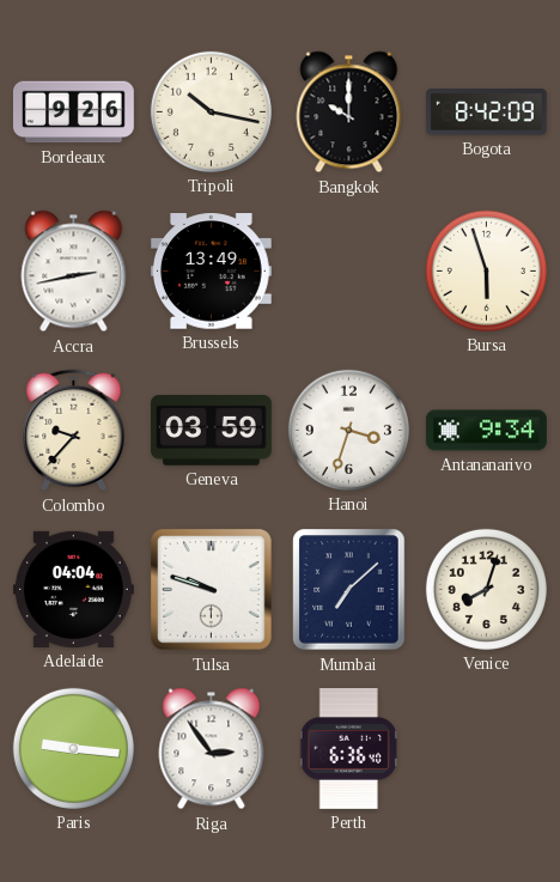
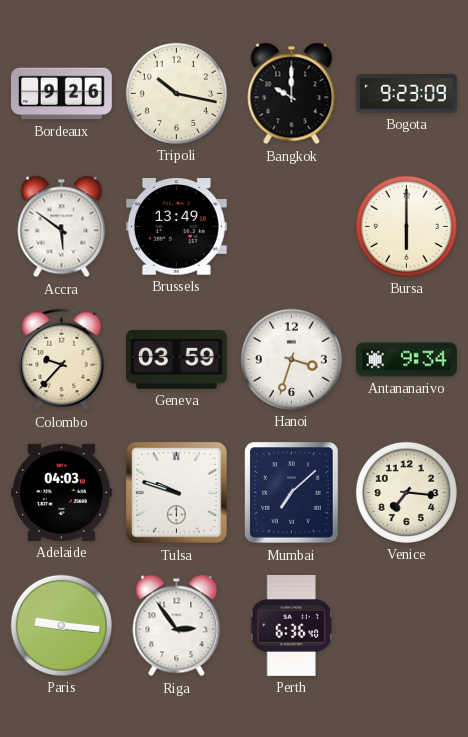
Bogota: 8:42 -> 9:23
Accra: 2:43 -> 5:51
Bursa: 5:57 -> 6:00
Adelaide: 04:04 -> 04:03
Venice: 8:03 -> 7:16
